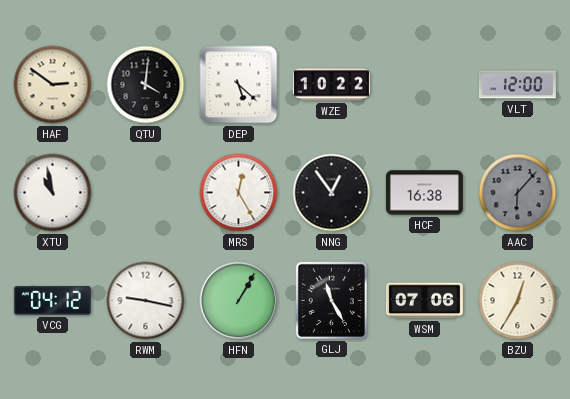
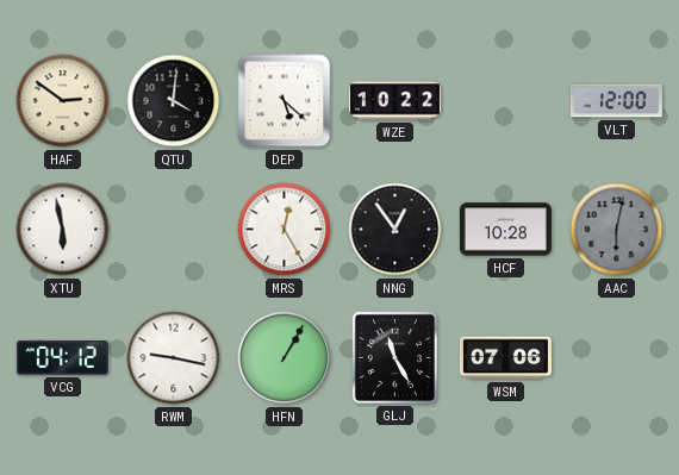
XTU: 10:58 -> 5:58
HCF: 16:38 -> 10:28
AAC: 6:07 -> 6:02
BZU: 12:35 -> none
